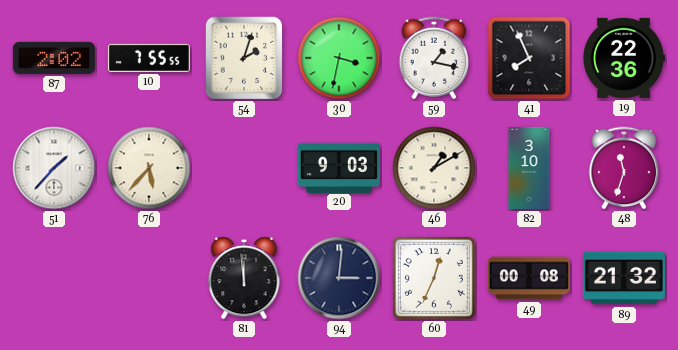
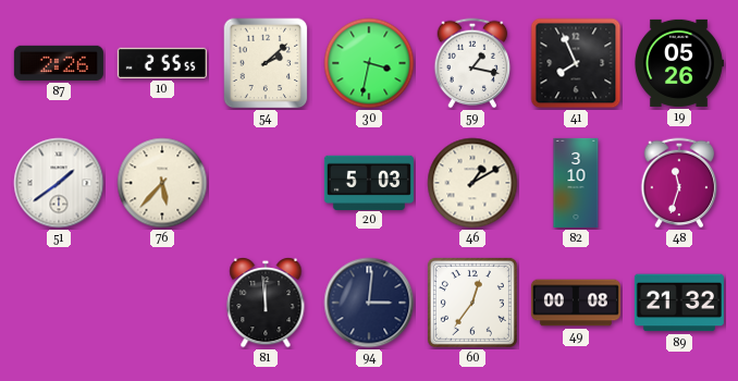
87: 2:02 -> 2:26
10: 7:55 -> 2:55
54: 2:03 -> 2:08
19: 22:36 -> 05:26
51: 1:37 -> 1:39
20: 9:03 -> 5:03
60: 12:34 -> 12:36
